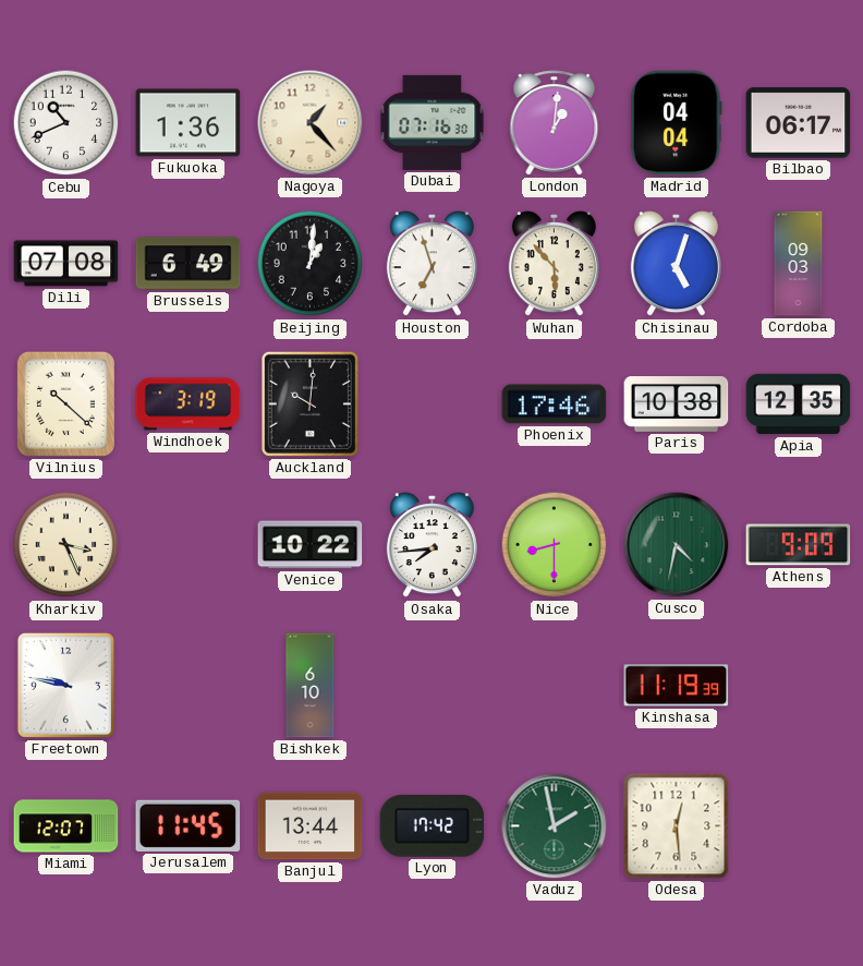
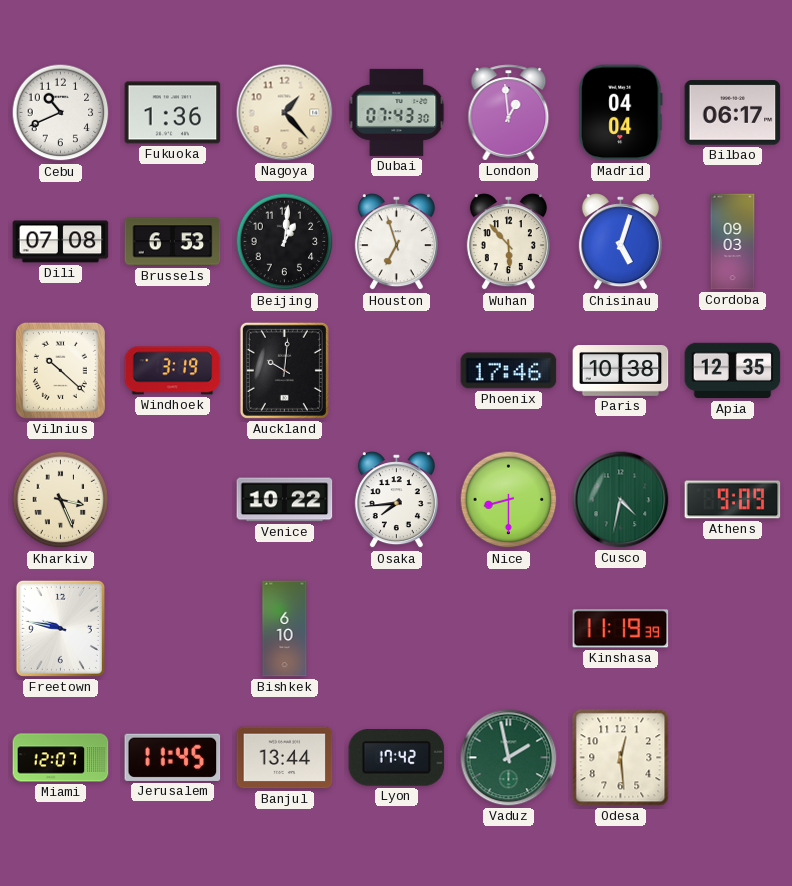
Dubai: 07:16 -> 07:43
London: 1:01 -> 12:59
Brussels: 6:49 -> 6:53
